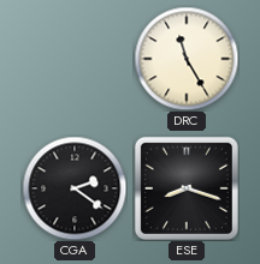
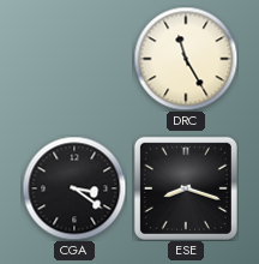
CGA: 2:21 -> 3:21
